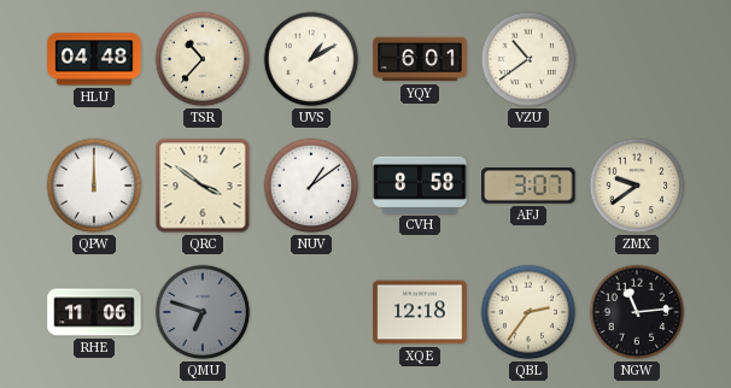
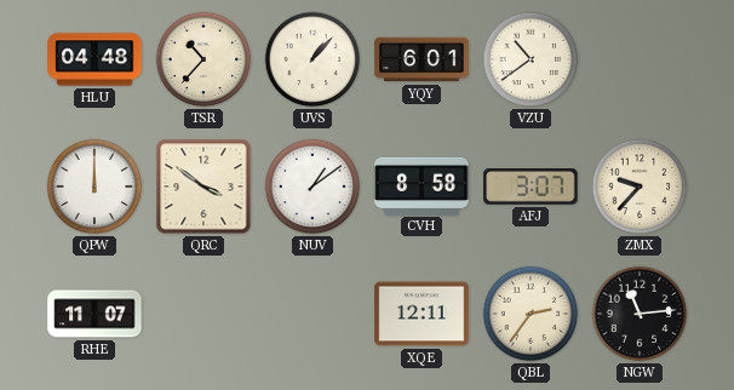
UVS: 1:10 -> 1:07
ZMX: 9:39 -> 9:37
RHE: 11:06 -> 11:07
QMU: 6:48 -> none
XQE: 12:18 -> 12:11
